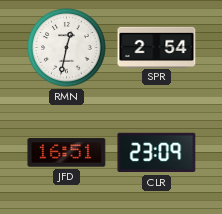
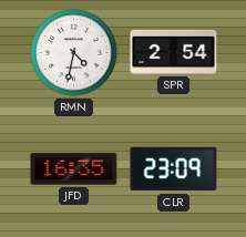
RMN: 12:32 -> 4:32
JFD: 16:51 -> 16:35
